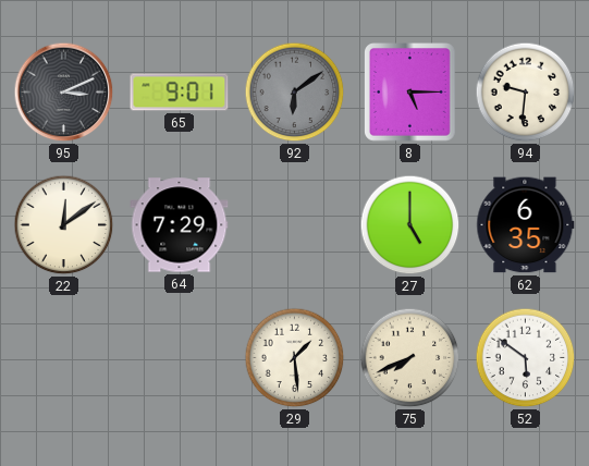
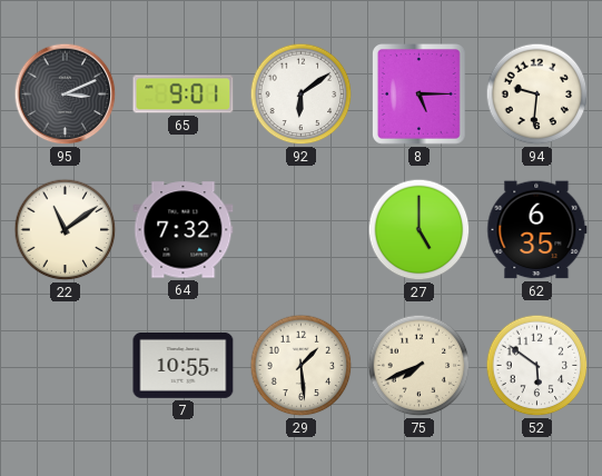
92 dial: grey -> white
22: 12:09 -> 11:09
64: 7:29 -> 7:32
7: none -> 10:55
